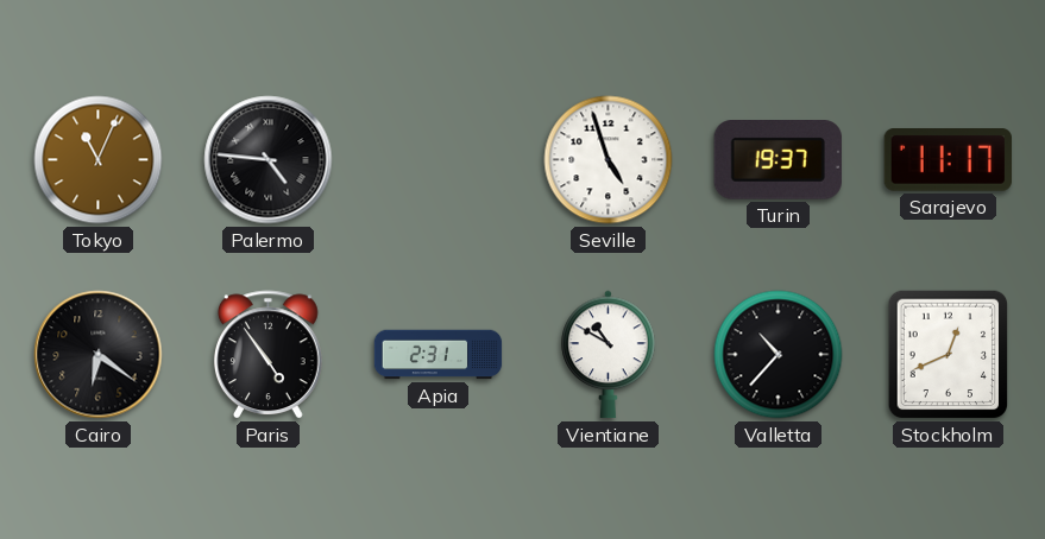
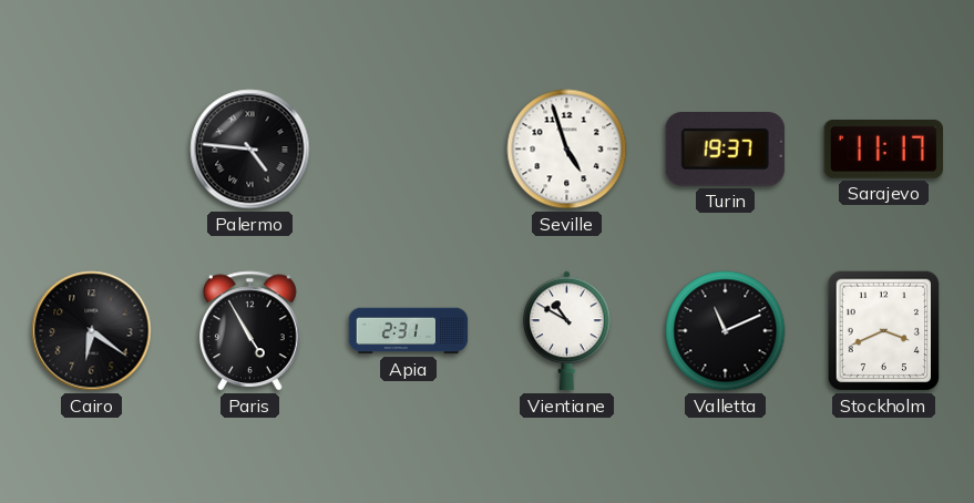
Tokyo: 11:04 -> none
Paris: 4:54 -> 4:55
Valletta: 10:37 -> 11:11
Stockholm: 12:41 -> 3:41
